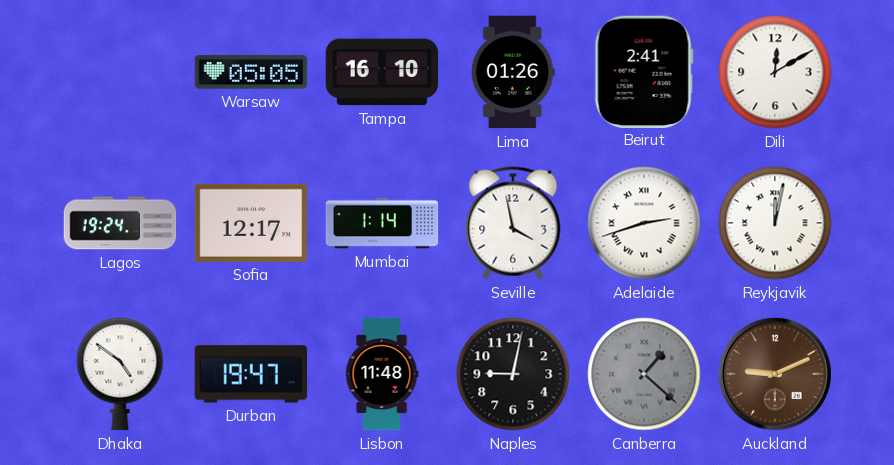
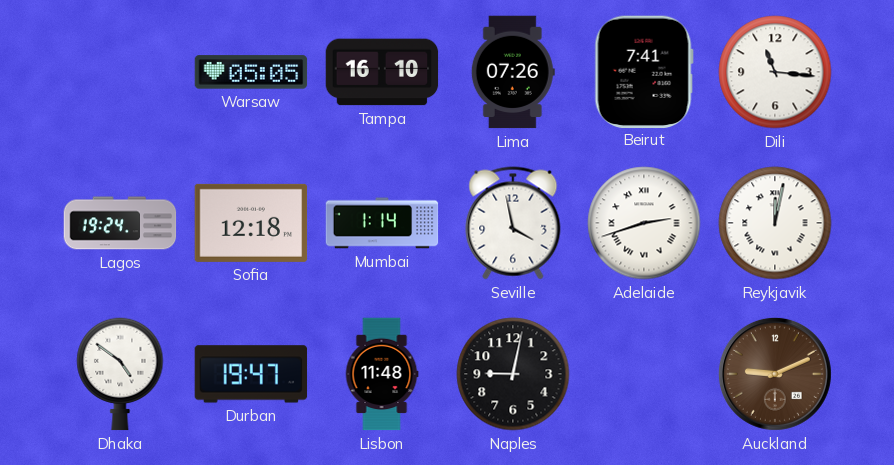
Lima: 01:26 -> 07:26
Beirut: 2:41 -> 7:41
Dili: 12:10 -> 11:16
Sofia: 12:17 -> 12:18
Canberra: 1:22 -> none
